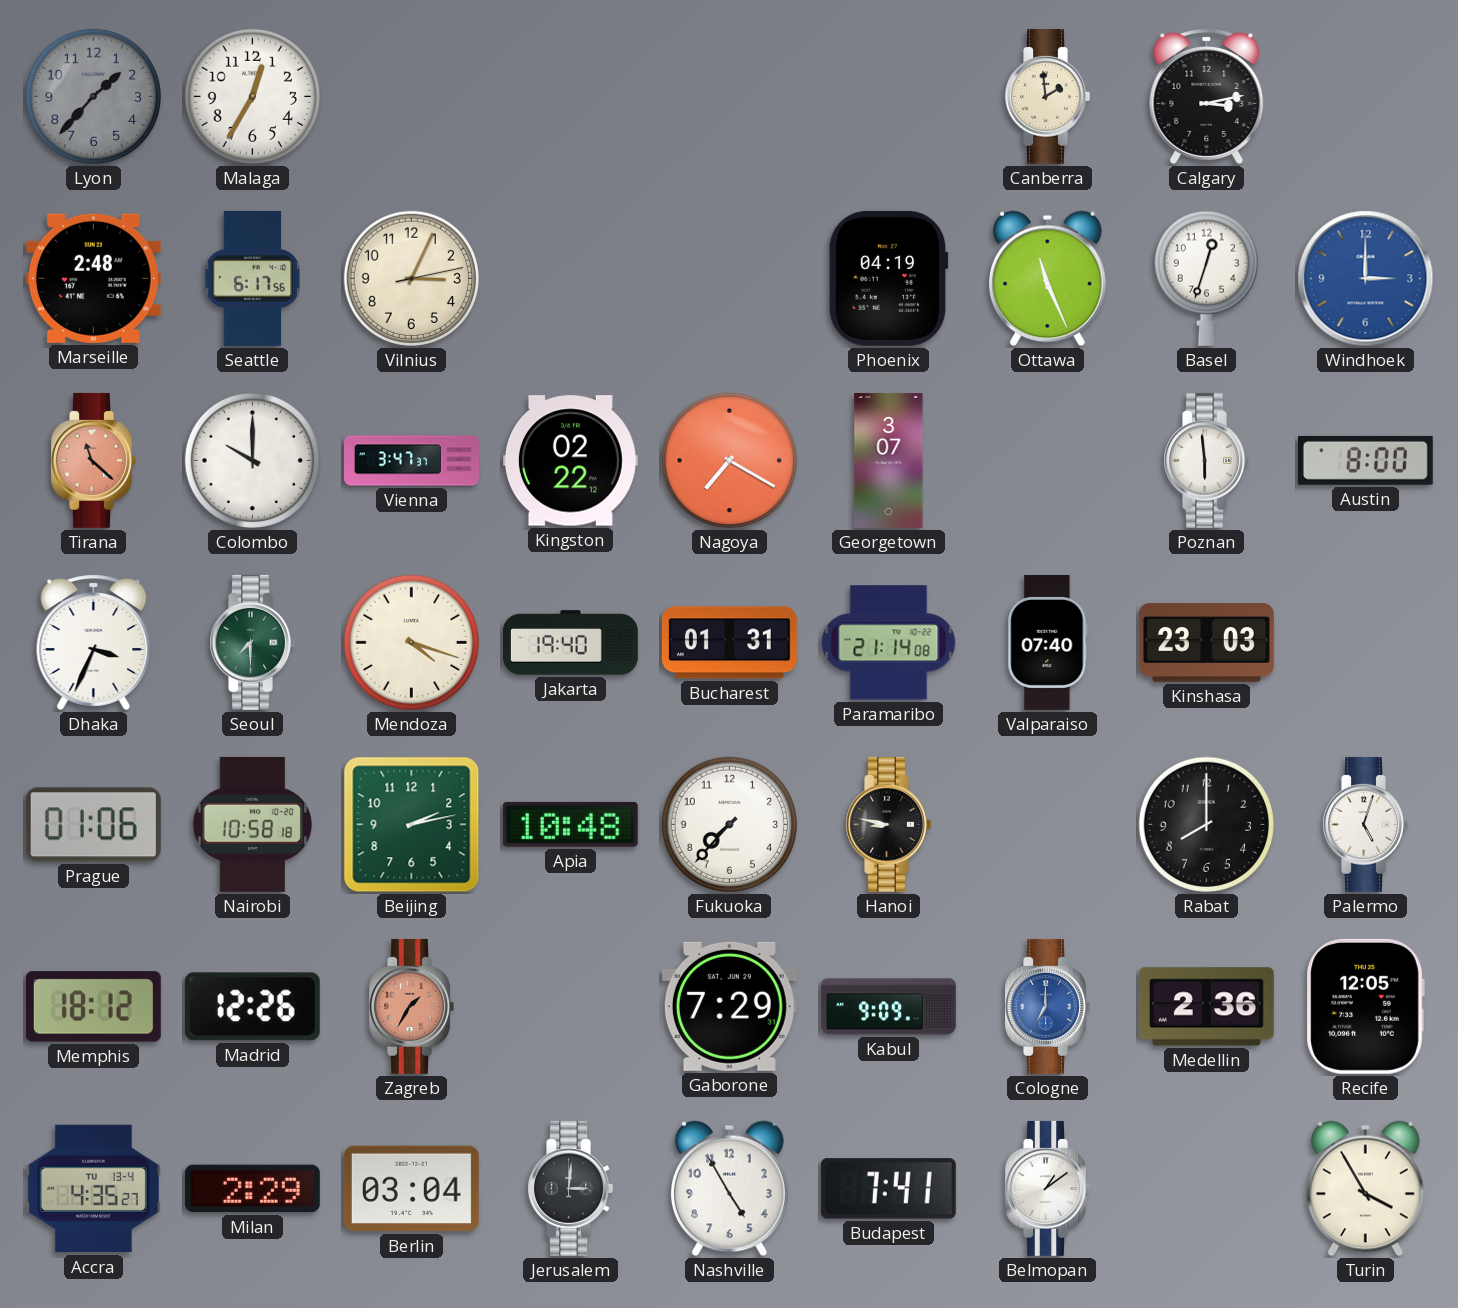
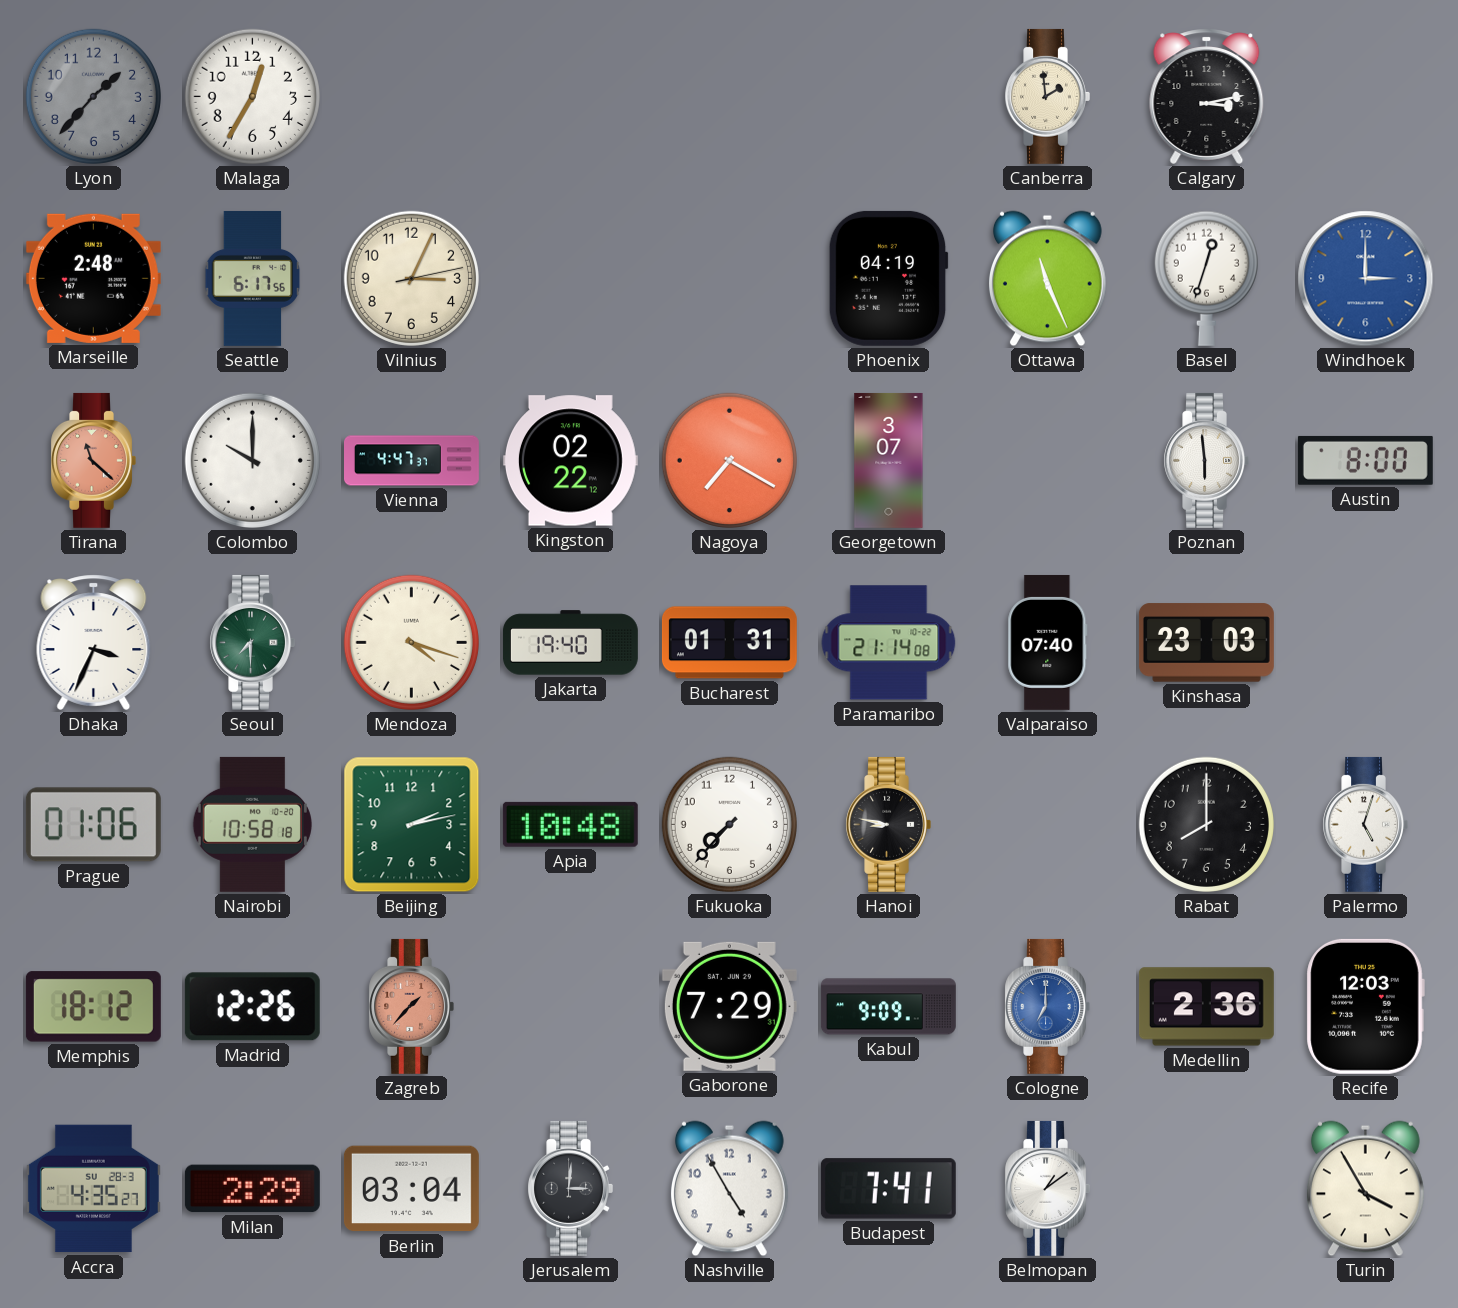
Vienna: 3:47 -> 4:47
Zagreb: 1:35 -> 1:37
Recife: 12:05 -> 12:03
Accra date: TU 13-4 -> SU 28-3
